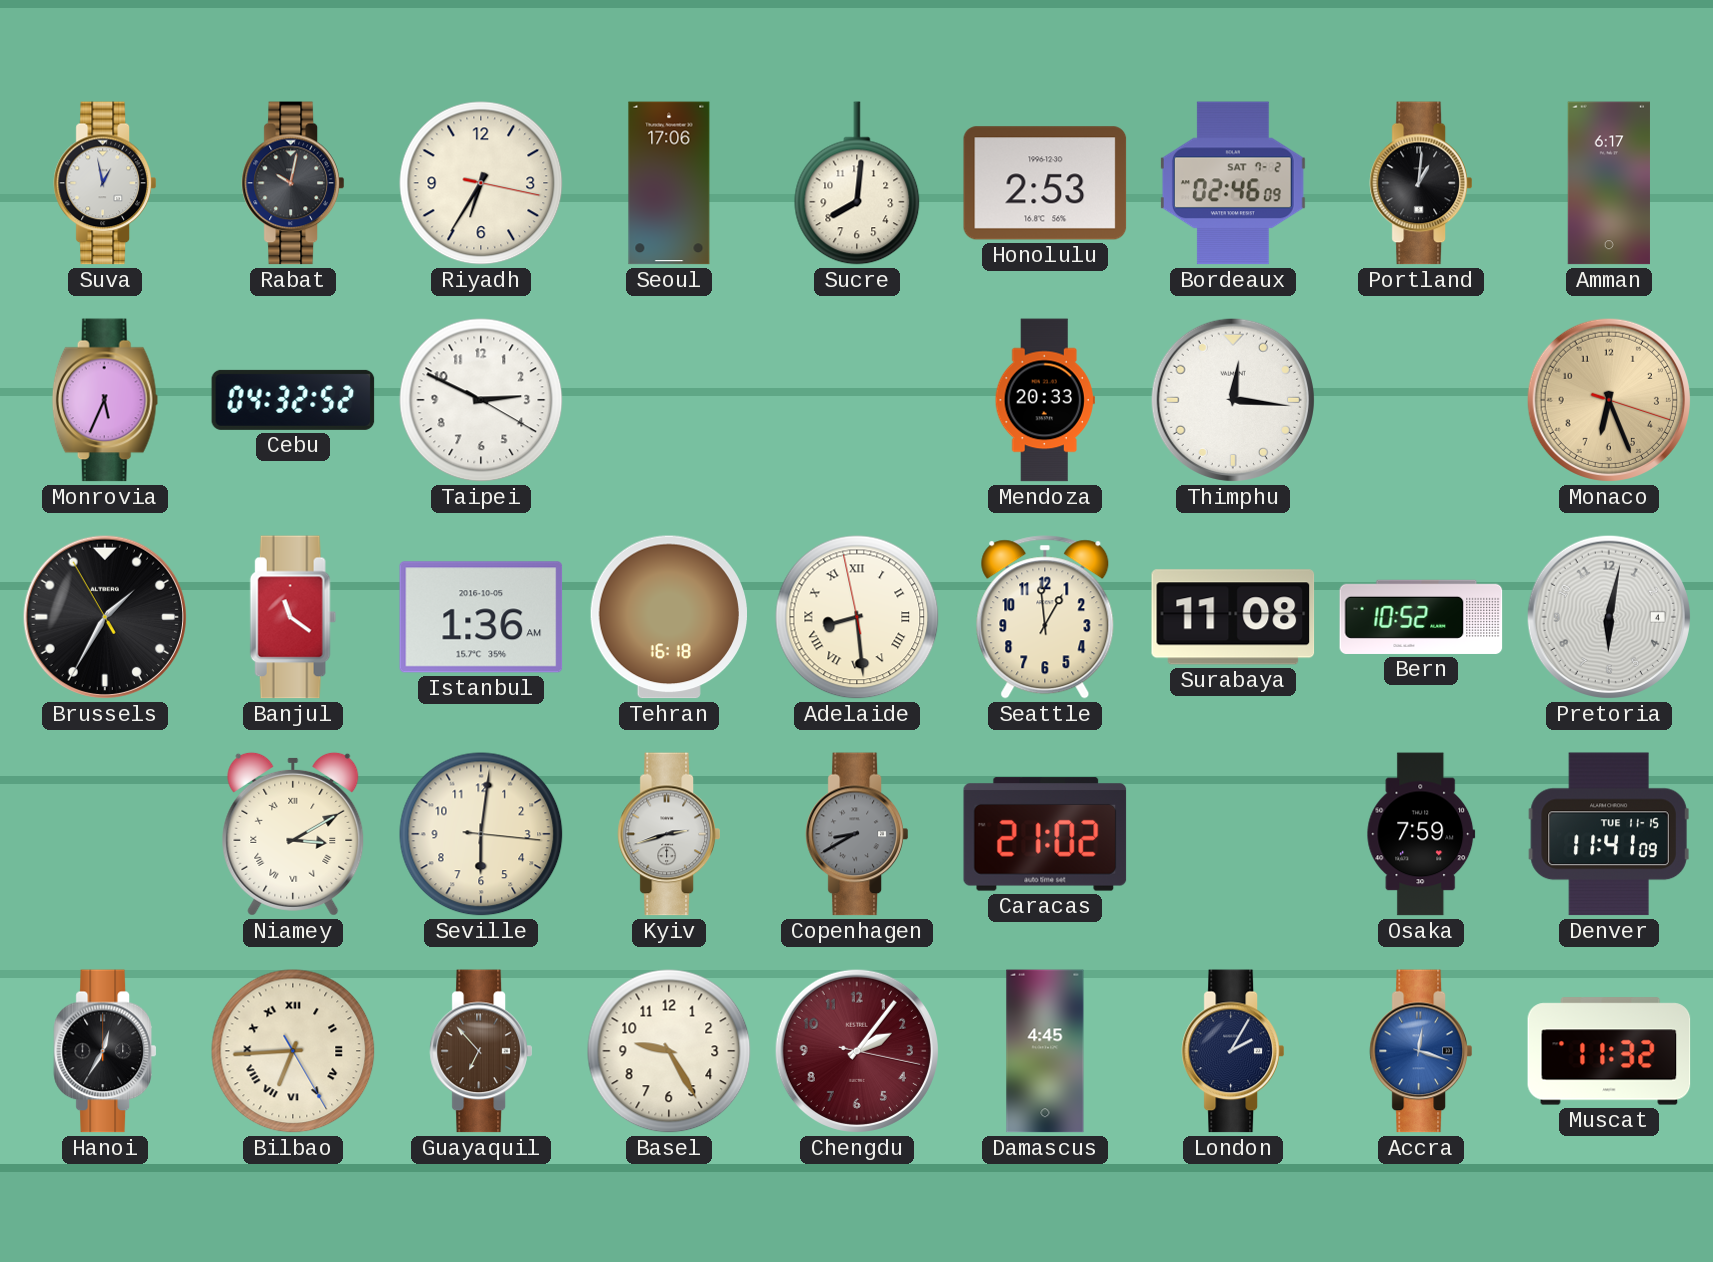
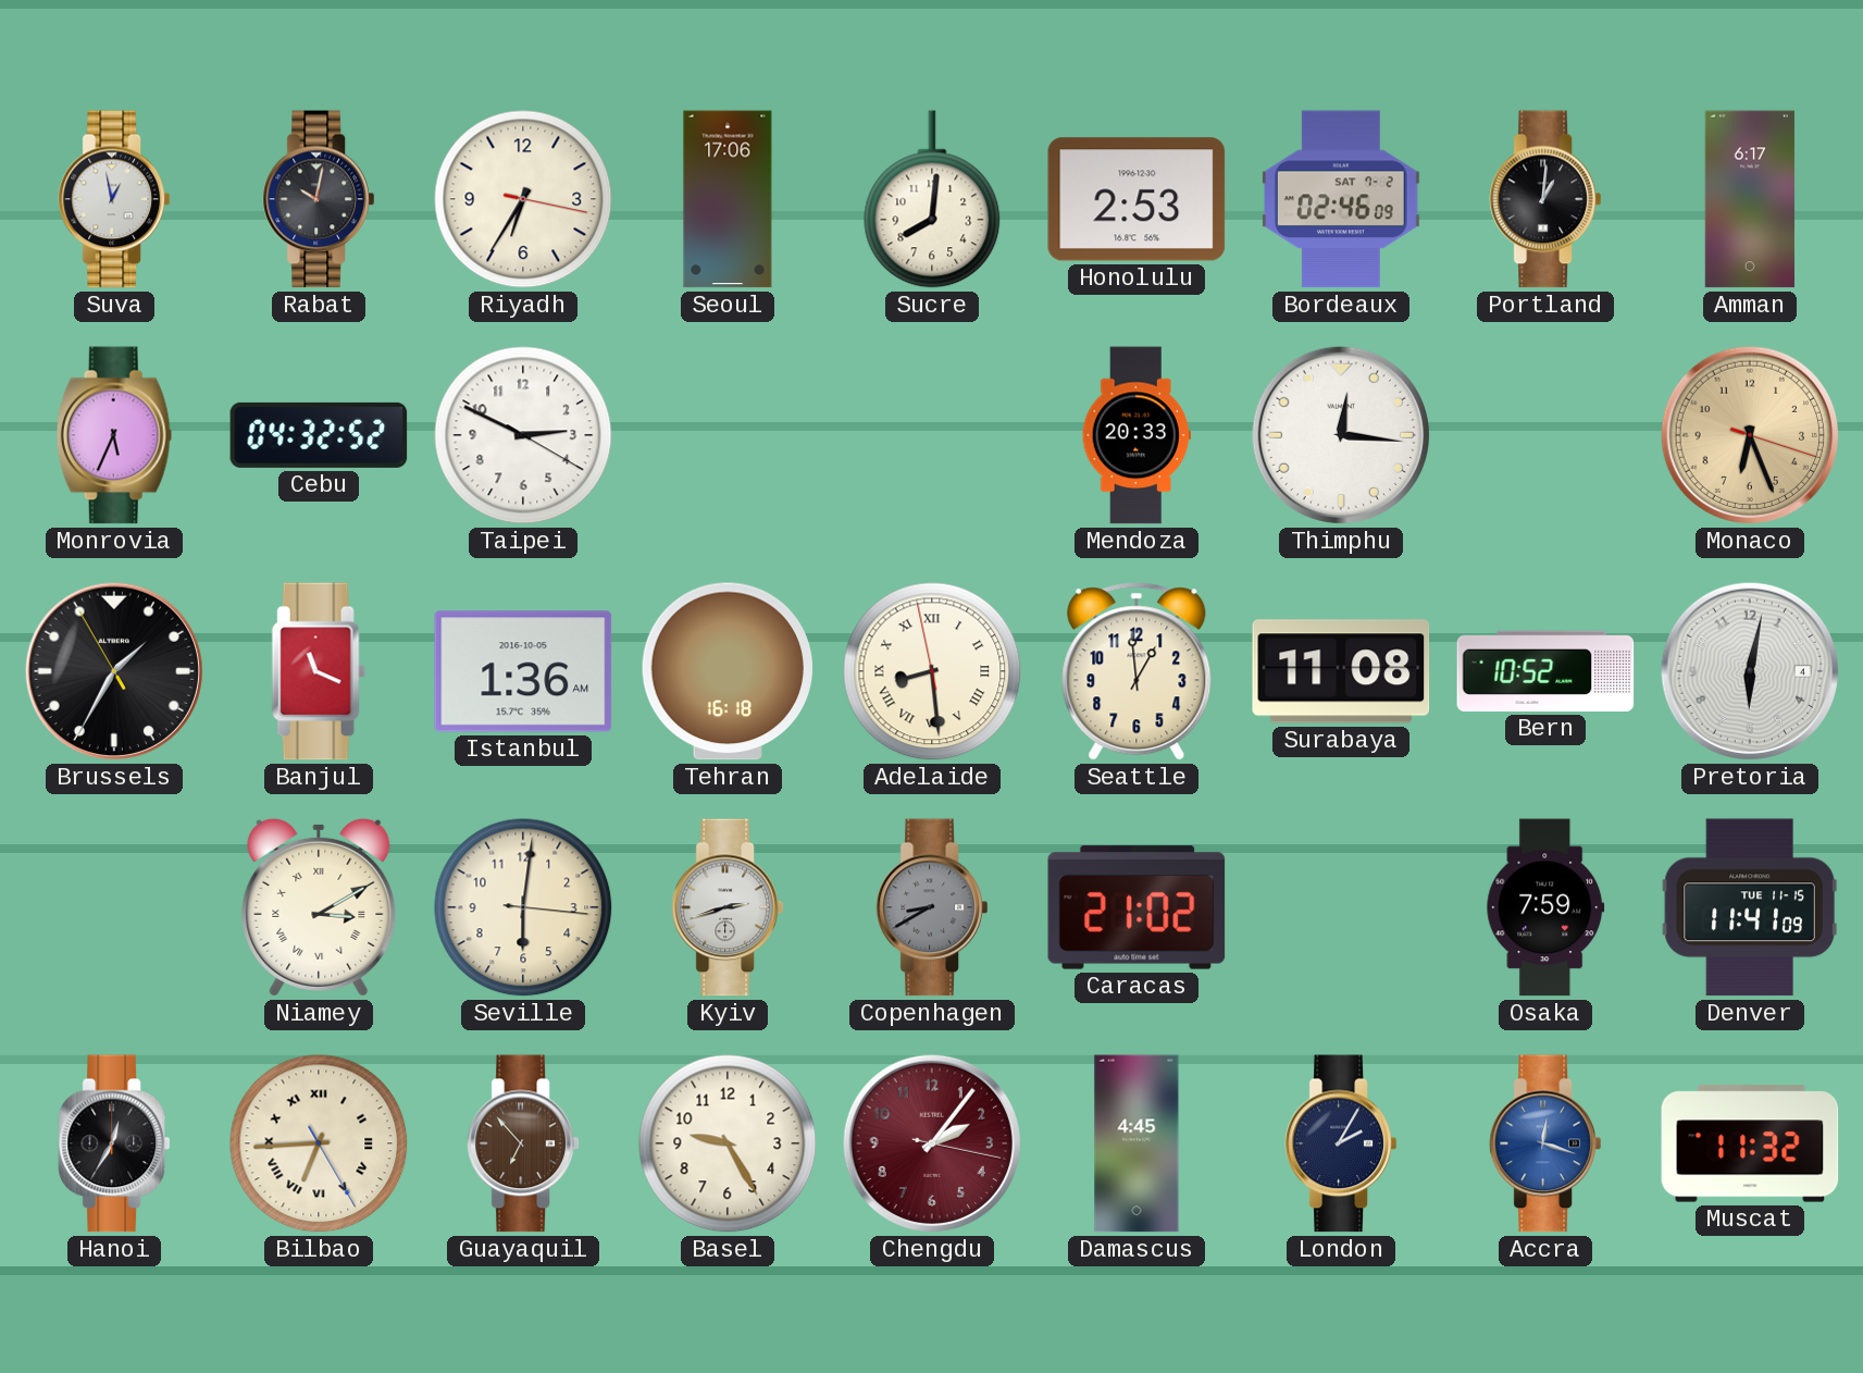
Banjul: 11:21 -> 11:19
